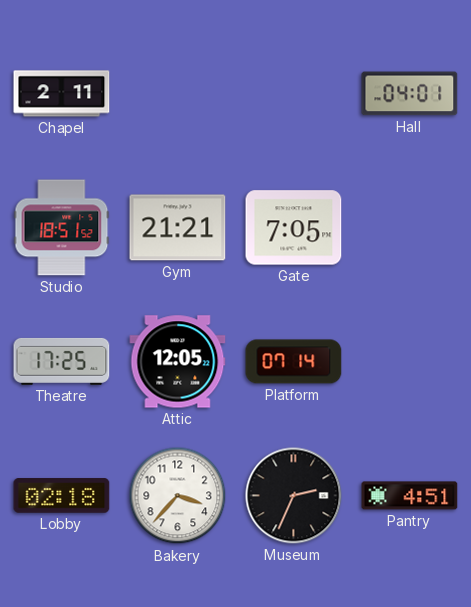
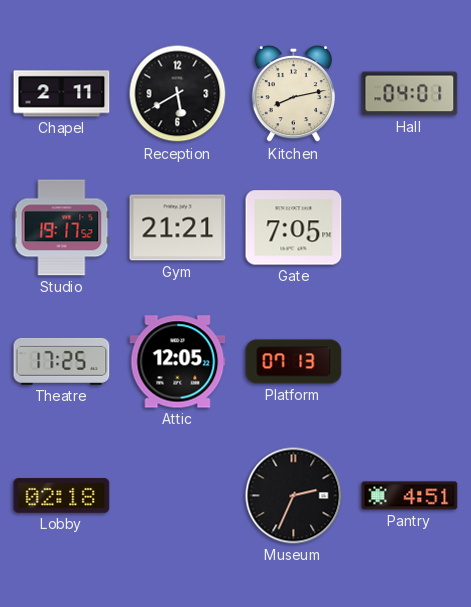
Reception: none -> 5:40
Kitchen: none -> 8:13
Studio: 18:51 -> 19:17
Platform: 07:14 -> 07:13
Bakery: 3:37 -> none
